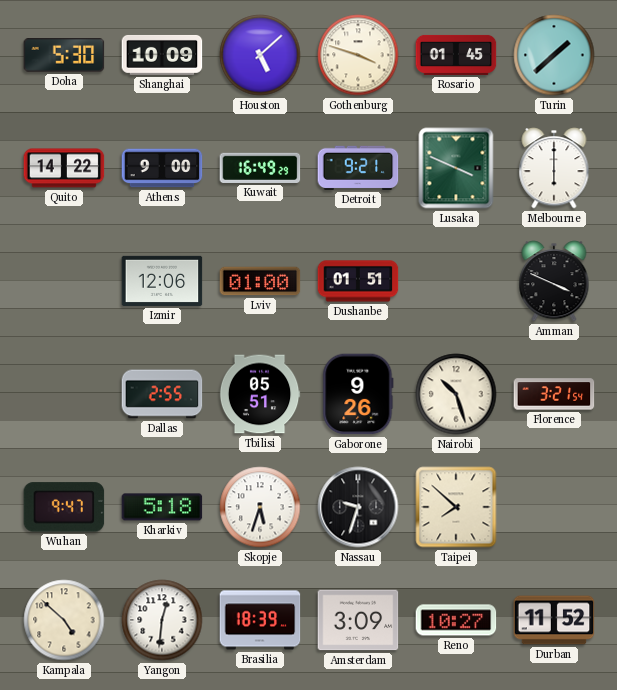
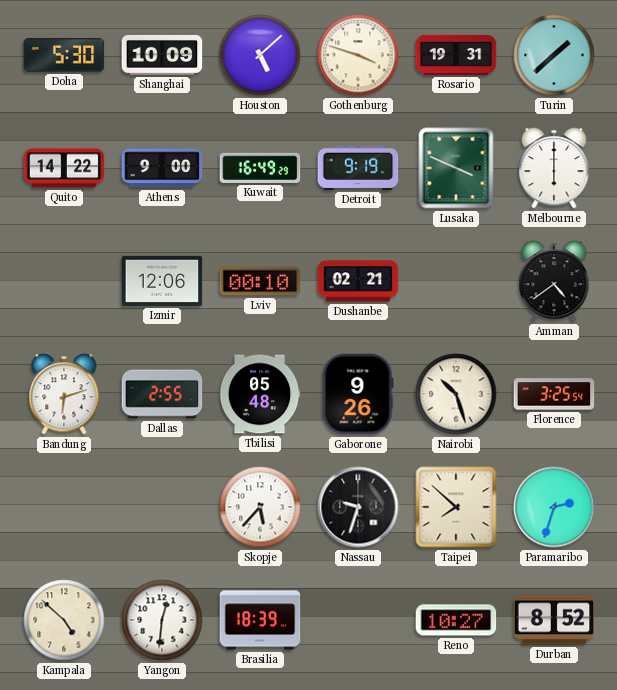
Rosario: 01:45 -> 19:31
Detroit: 9:21 -> 9:19
Lviv: 01:00 -> 00:10
Dushanbe: 01:51 -> 02:21
Amman: 3:49 -> 4:39
Bandung: none -> 6:12
Tbilisi: 05:51 -> 05:48
Florence: 3:21 -> 3:25
Wuhan: 9:47 -> none
Kharkiv: 5:18 -> none
Skopje: 5:33 -> 5:37
Paramaribo: none -> 2:33
Amsterdam: 3:09 -> none
Durban: 11:52 -> 8:52
